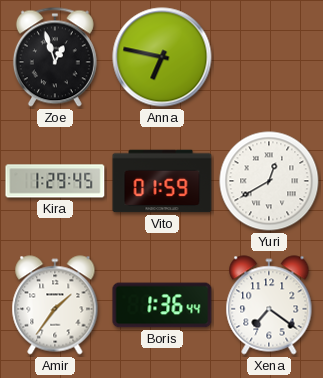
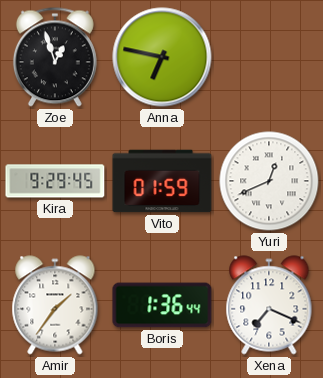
Kira: 1:29 -> 9:29
Yuri: 12:40 -> 12:41
Xena: 7:21 -> 7:19
